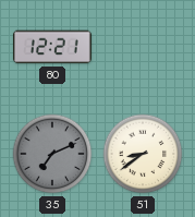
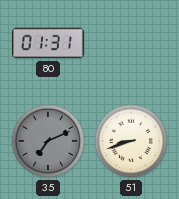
80: 12:21 -> 01:31
51: 8:39 -> 8:42
